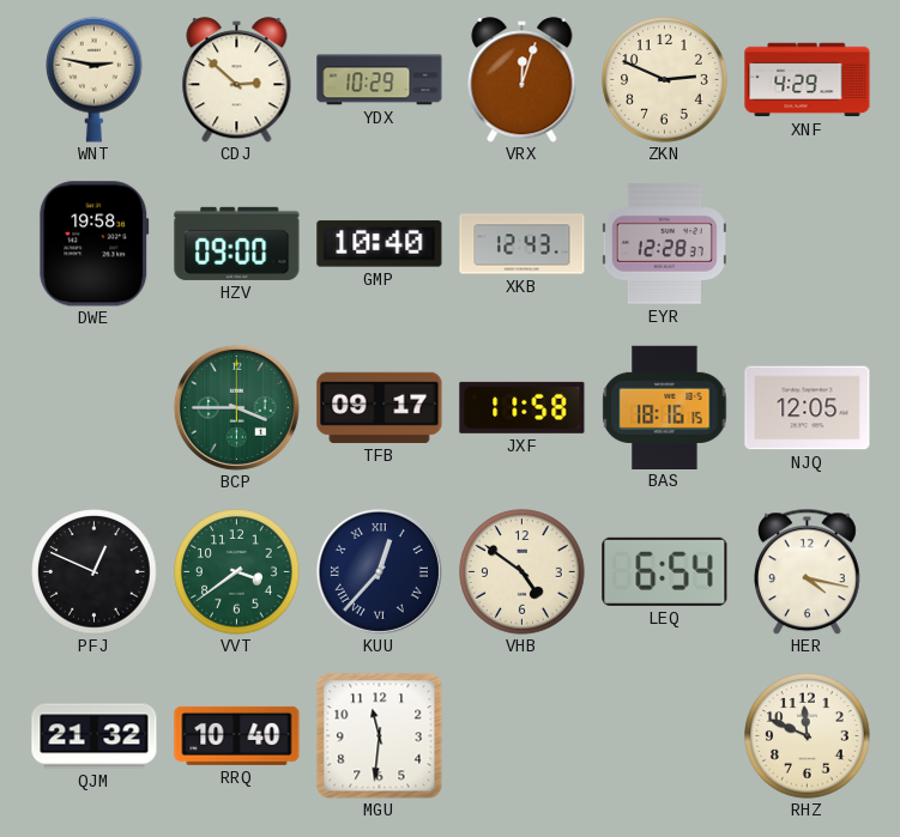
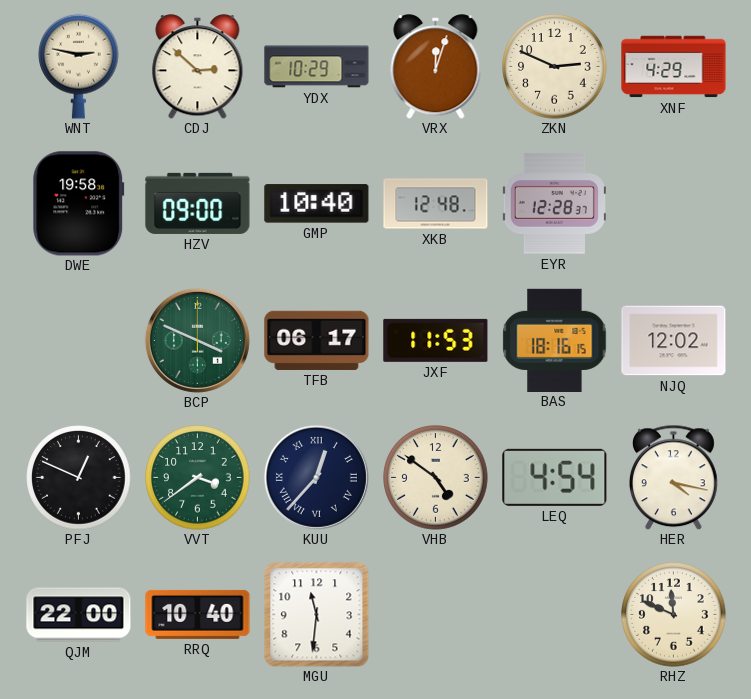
XKB: 12:43 -> 12:48
BCP: 3:45 -> 3:49
TFB: 09:17 -> 06:17
JXF: 11:58 -> 11:53
NJQ: 12:05 -> 12:02
LEQ: 6:54 -> 4:54
QJM: 21:32 -> 22:00
